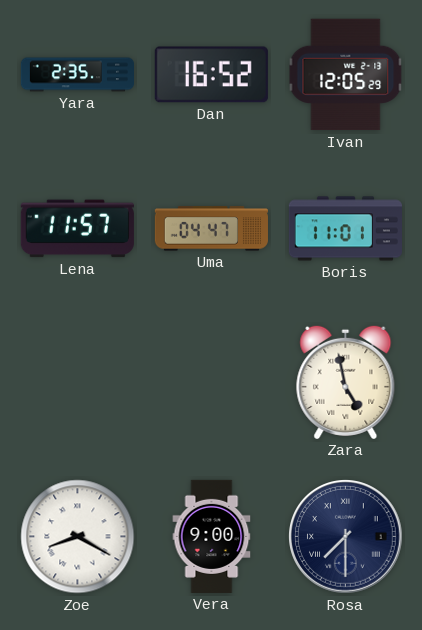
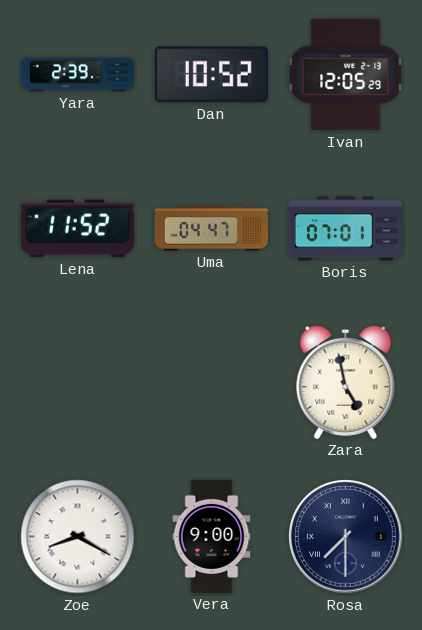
Yara: 2:35 -> 2:39
Dan: 16:52 -> 10:52
Lena: 11:57 -> 11:52
Boris: 11:01 -> 07:01
